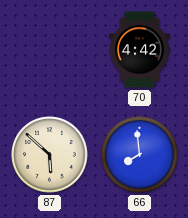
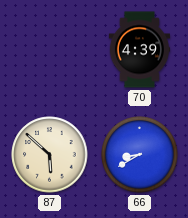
70: 4:42 -> 4:39
66: 7:59 -> 8:40
